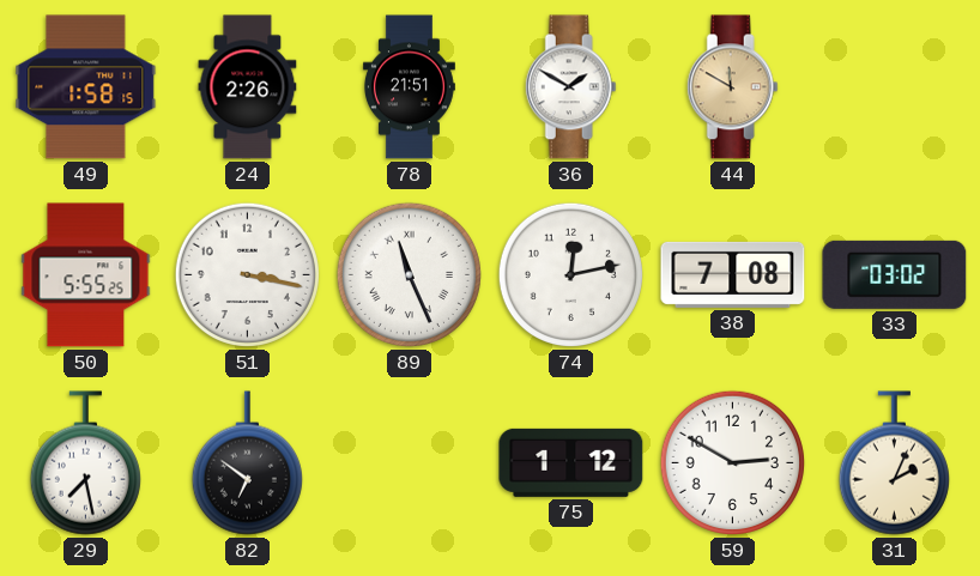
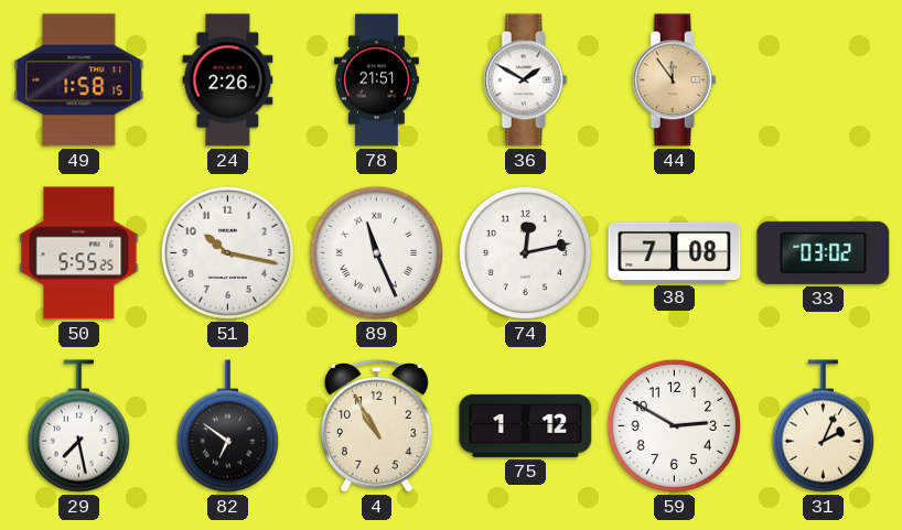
44: 11:50 -> 11:54
51: 3:17 -> 10:17
4: none -> 10:55
